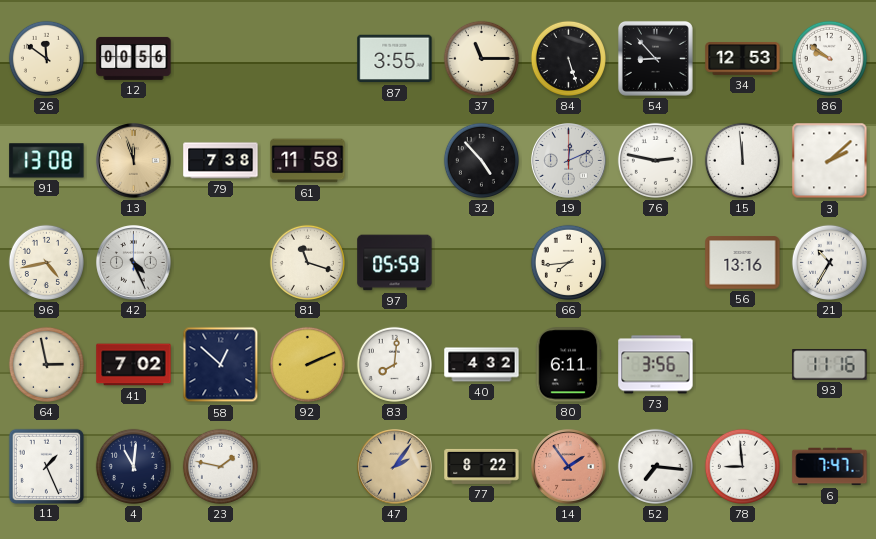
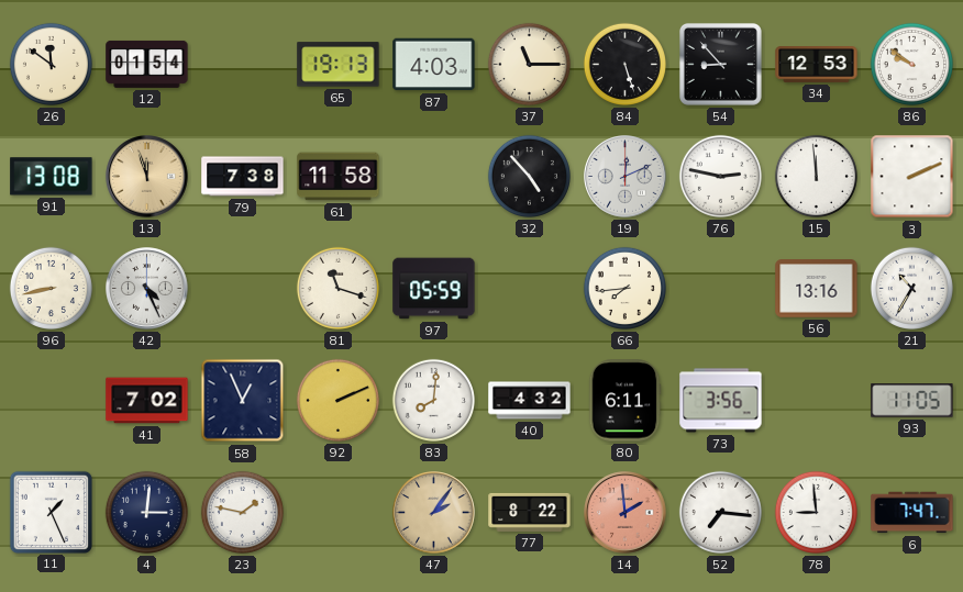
12: 00:56 -> 01:54
65: none -> 19:13
87: 3:55 -> 4:03
3: 2:08 -> 2:11
96: 4:43 -> 8:43
64: 2:58 -> none
58: 12:52 -> 12:56
93: 11:16 -> 11:05
4: 11:01 -> 3:01
14: 1:54 -> 1:59
